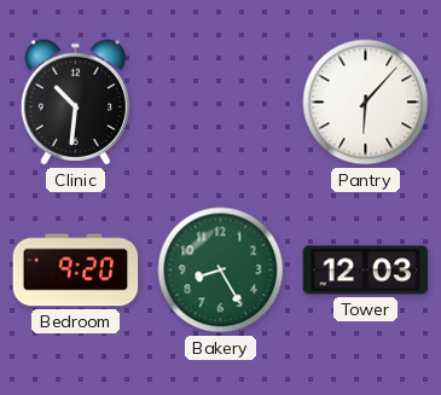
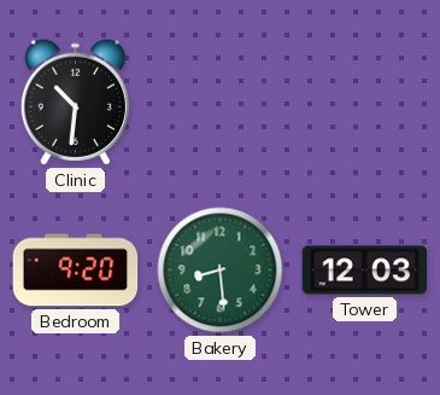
Pantry: 6:07 -> none
Bakery: 8:25 -> 8:29
